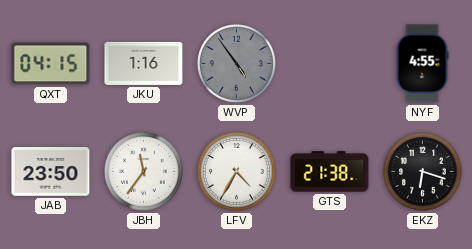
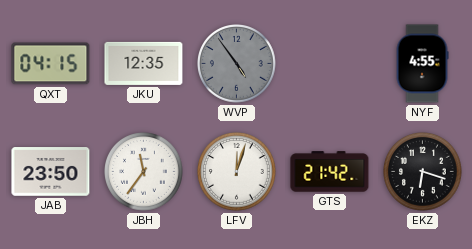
JKU: 1:16 -> 12:35
LFV: 4:35 -> 12:03
GTS: 21:38 -> 21:42
